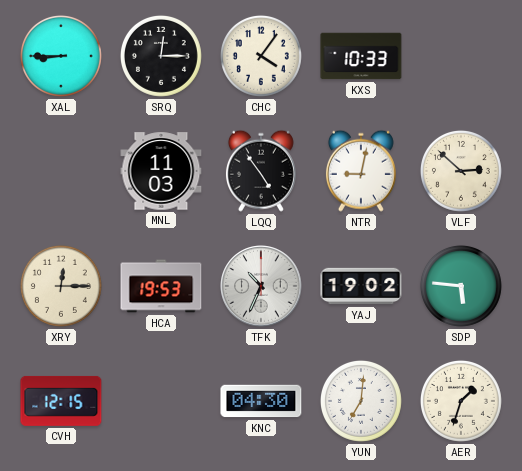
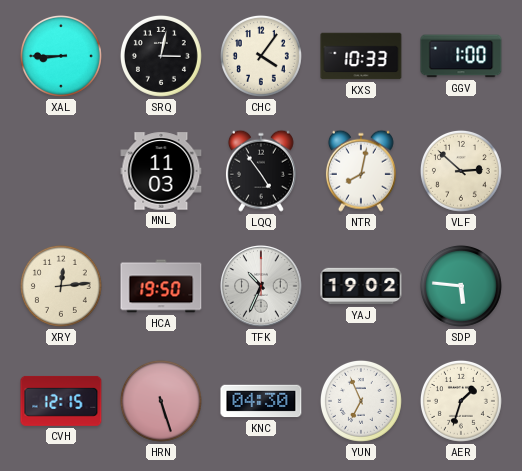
SRQ: 12:15 -> 3:02
GGV: none -> 1:00
NTR: 9:02 -> 8:02
XRY: 12:15 -> 12:14
HCA: 19:53 -> 19:50
HRN: none -> 5:27
YUN: 7:01 -> 6:56
